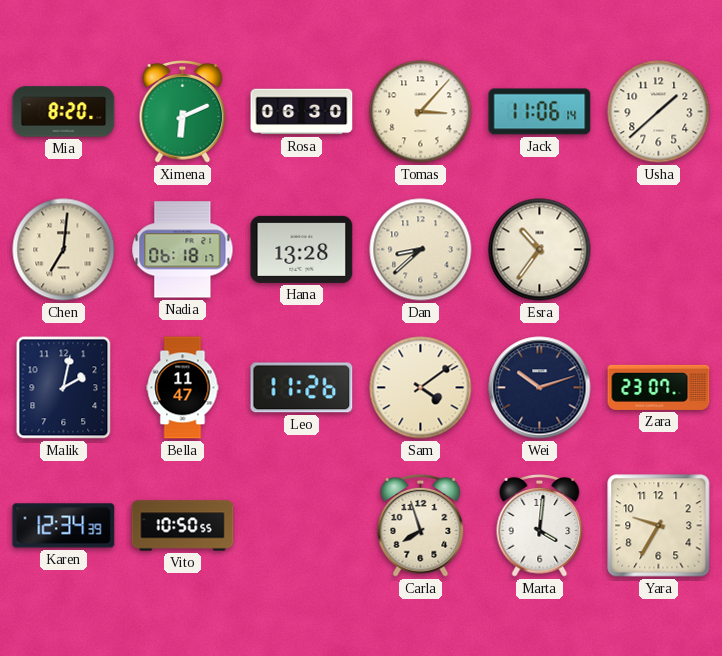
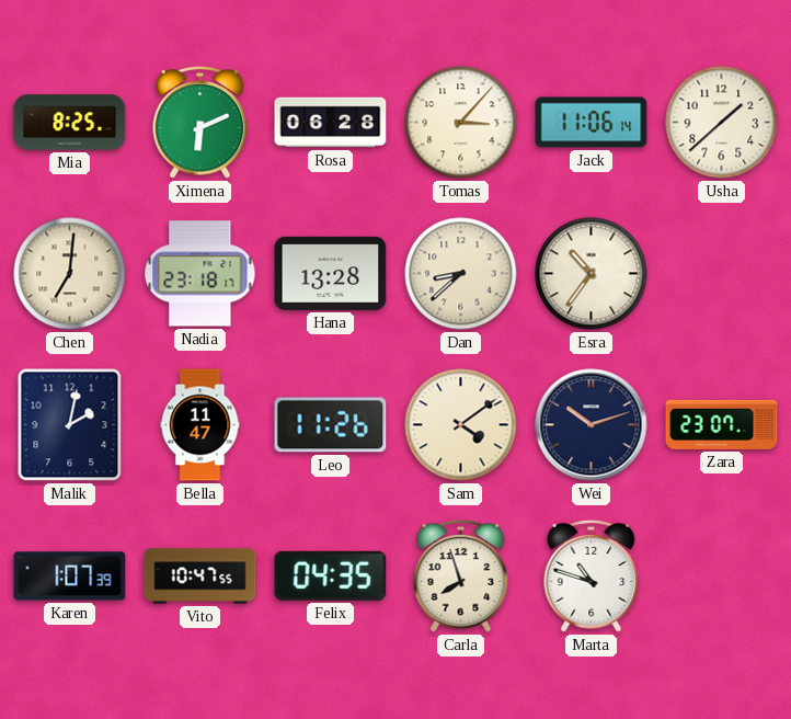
Mia: 8:20 -> 8:25
Rosa: 06:30 -> 06:28
Nadia: 06:18 -> 23:18
Karen: 12:34 -> 1:07
Vito: 10:50 -> 10:47
Felix: none -> 04:35
Marta: 4:01 -> 10:48
Yara: 9:35 -> none
